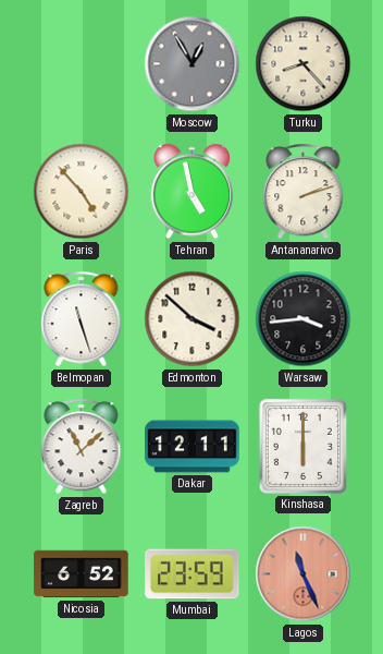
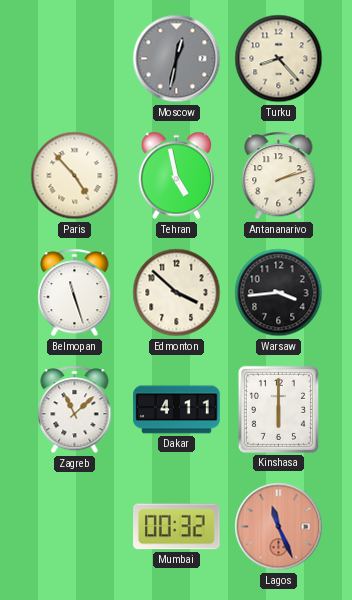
Moscow: 12:55 -> 12:32
Dakar: 12:11 -> 4:11
Nicosia: 6:52 -> none
Mumbai: 23:59 -> 00:32
